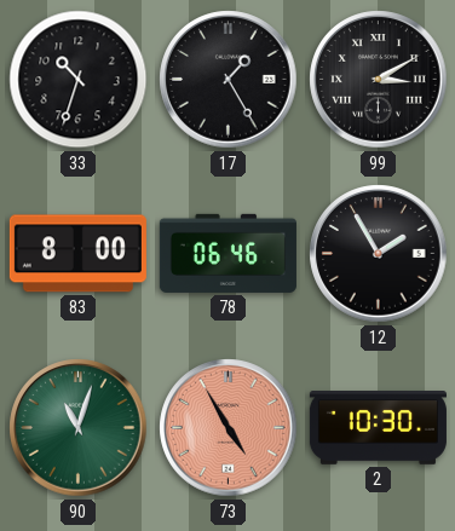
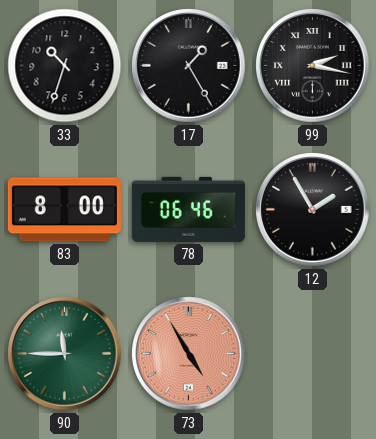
99: 3:10 -> 2:17
90: 11:03 -> 11:45
2: 10:30 -> none
